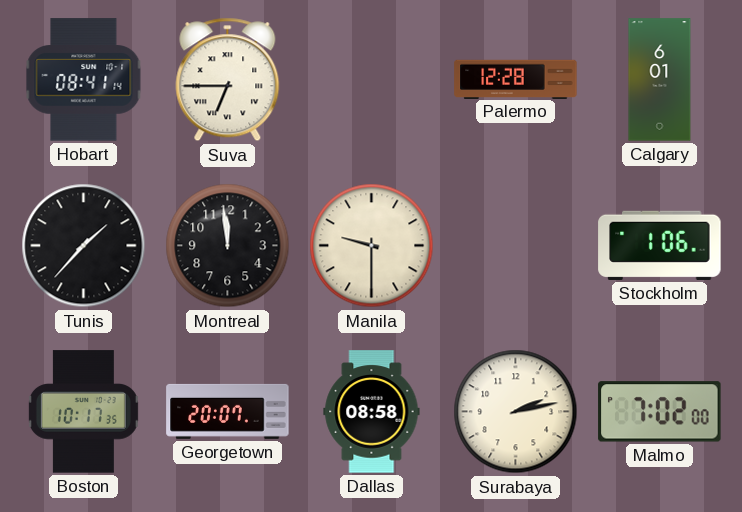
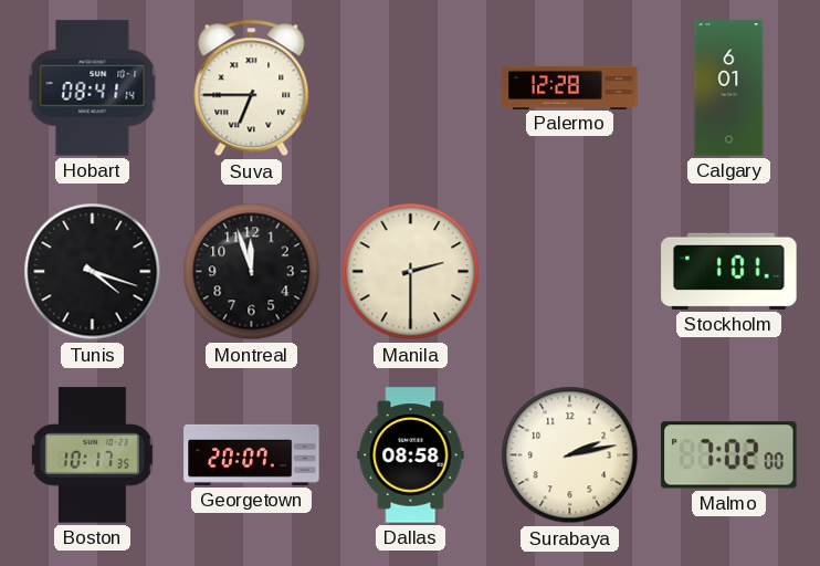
Tunis: 1:37 -> 4:18
Montreal: 11:59 -> 11:57
Manila: 9:30 -> 2:30
Stockholm: 1:06 -> 1:01
